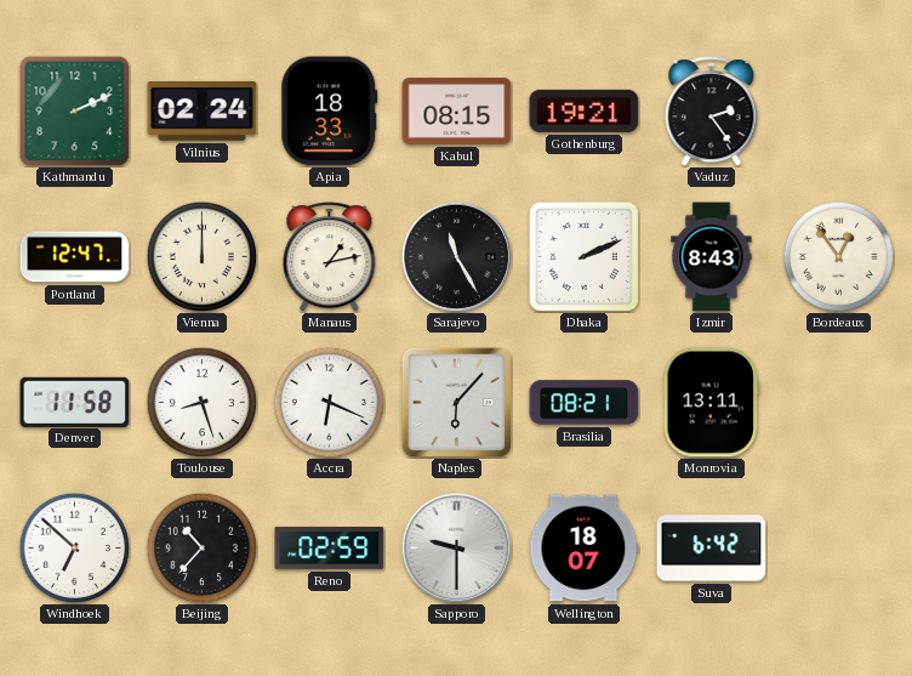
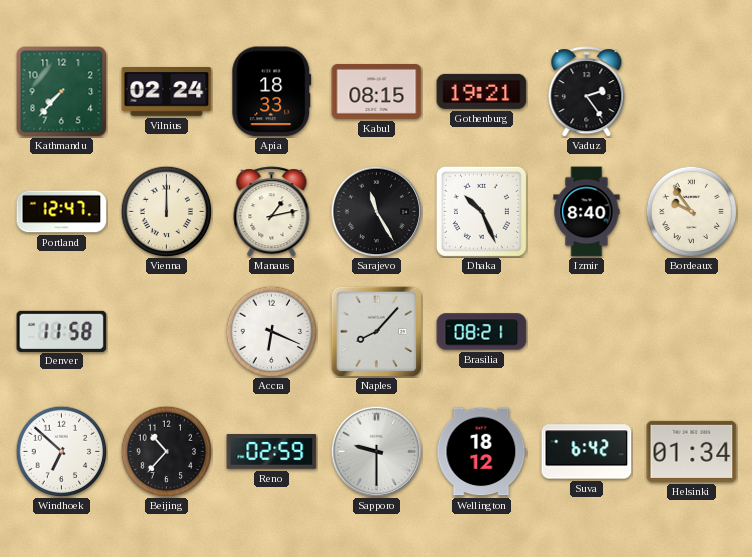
Kathmandu: 2:11 -> 7:37
Dhaka: 2:11 -> 10:26
Izmir: 8:43 -> 8:40
Bordeaux: 12:54 -> 9:54
Toulouse: 8:27 -> none
Naples: 6:07 -> 8:07
Monrovia: 13:11 -> none
Wellington: 18:07 -> 18:12
Helsinki: none -> 01:34
